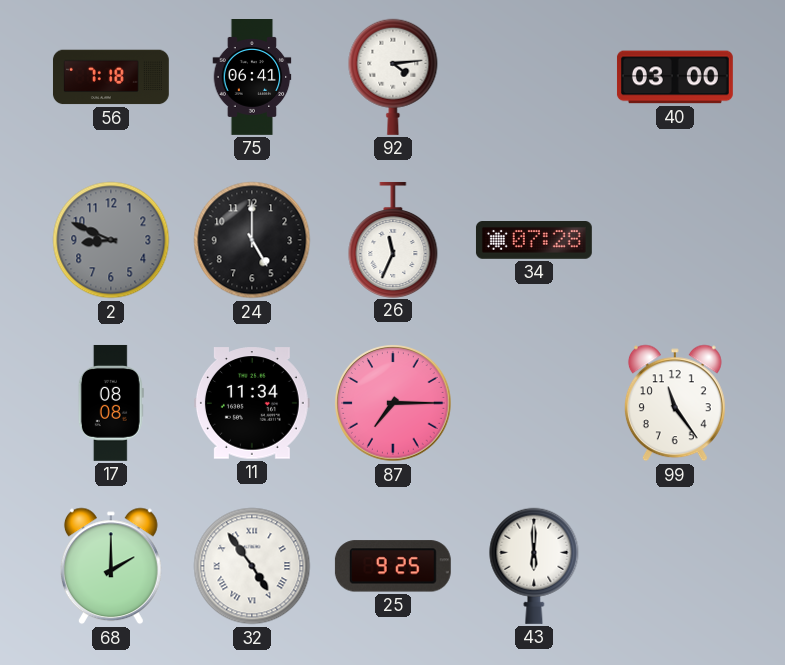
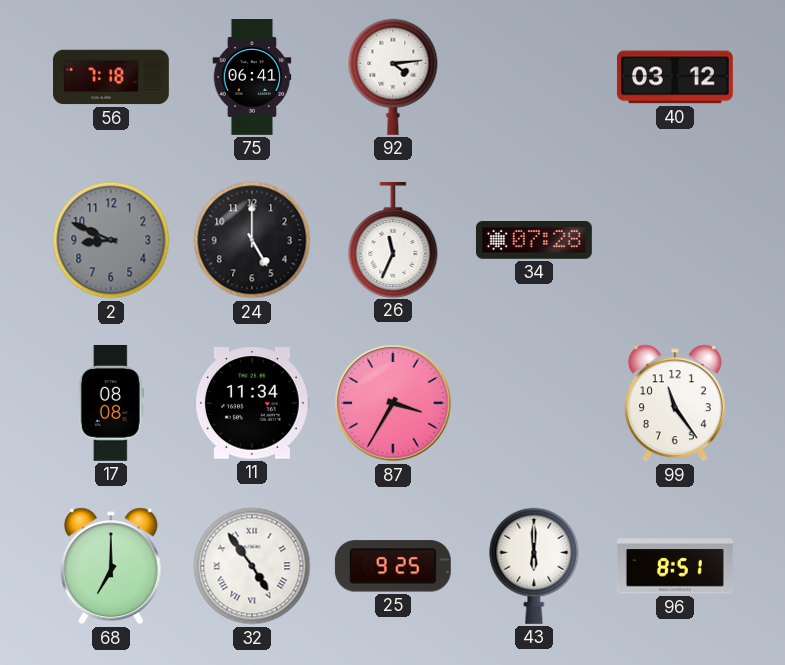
40: 03:00 -> 03:12
87: 7:15 -> 3:35
68: 2:00 -> 7:00
96: none -> 8:51
